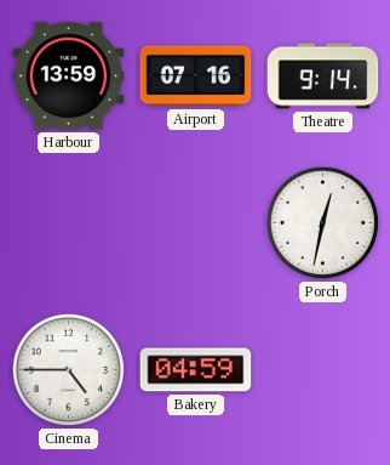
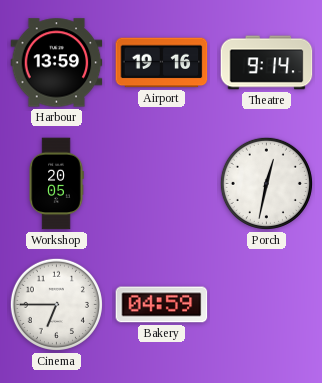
Airport: 07:16 -> 19:16
Workshop: none -> 20:05
Cinema: 4:45 -> 6:45
